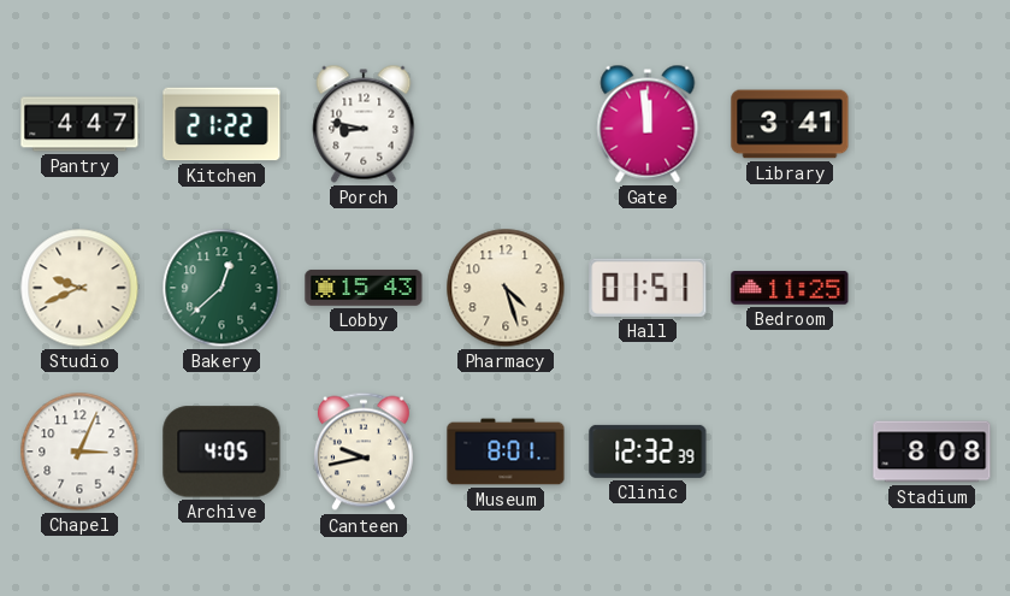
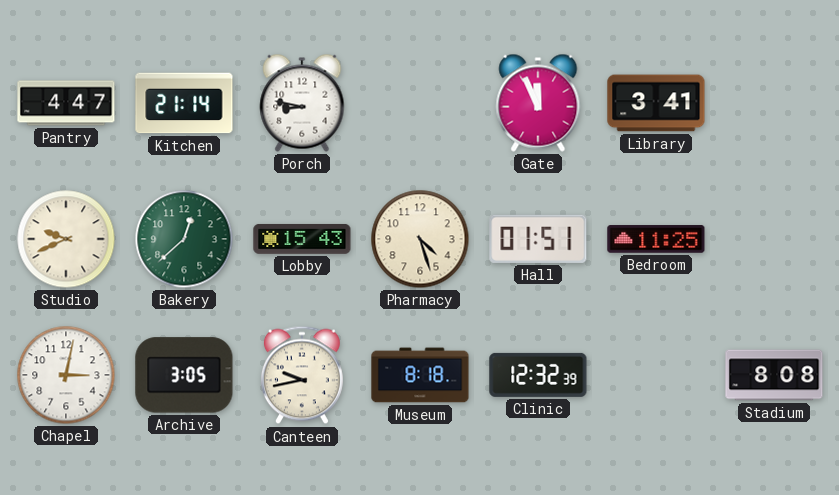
Kitchen: 21:22 -> 21:14
Gate: 11:59 -> 11:56
Chapel: 3:04 -> 3:02
Archive: 4:05 -> 3:05
Museum: 8:01 -> 8:18
